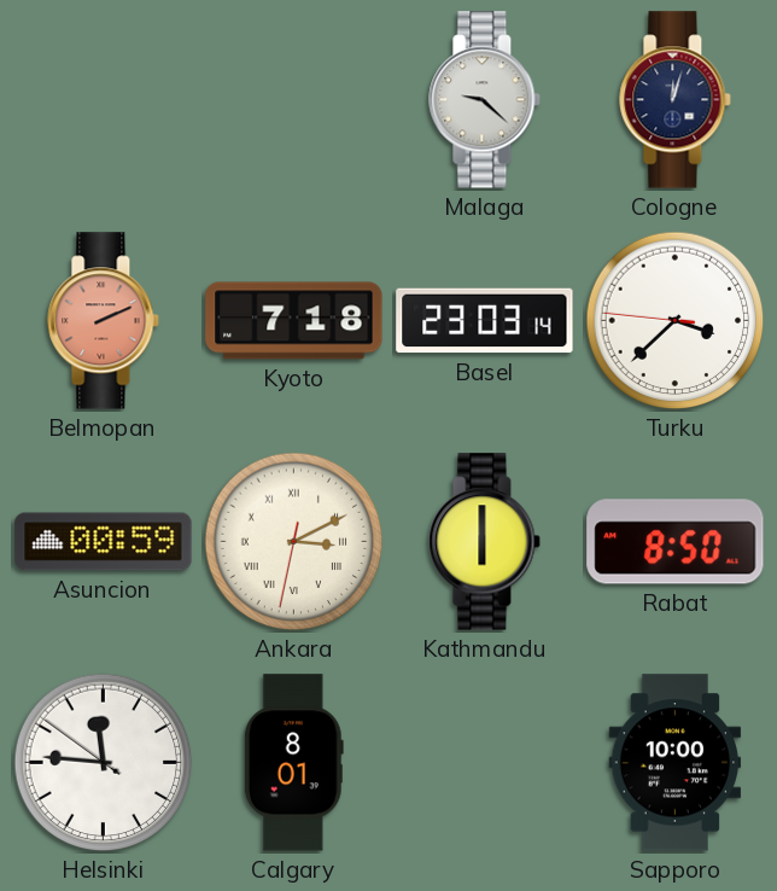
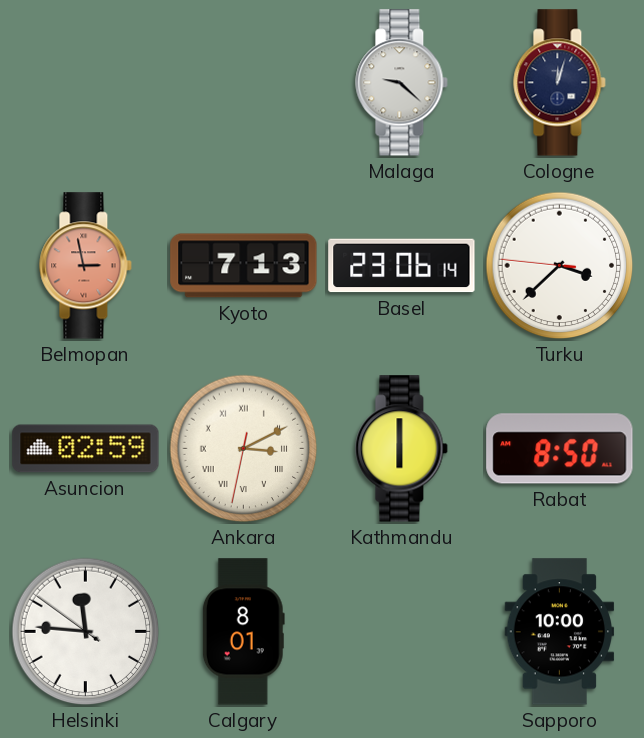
Belmopan: 2:11 -> 2:58
Kyoto: 7:18 -> 7:13
Basel: 23:03 -> 23:06
Asuncion: 00:59 -> 02:59
